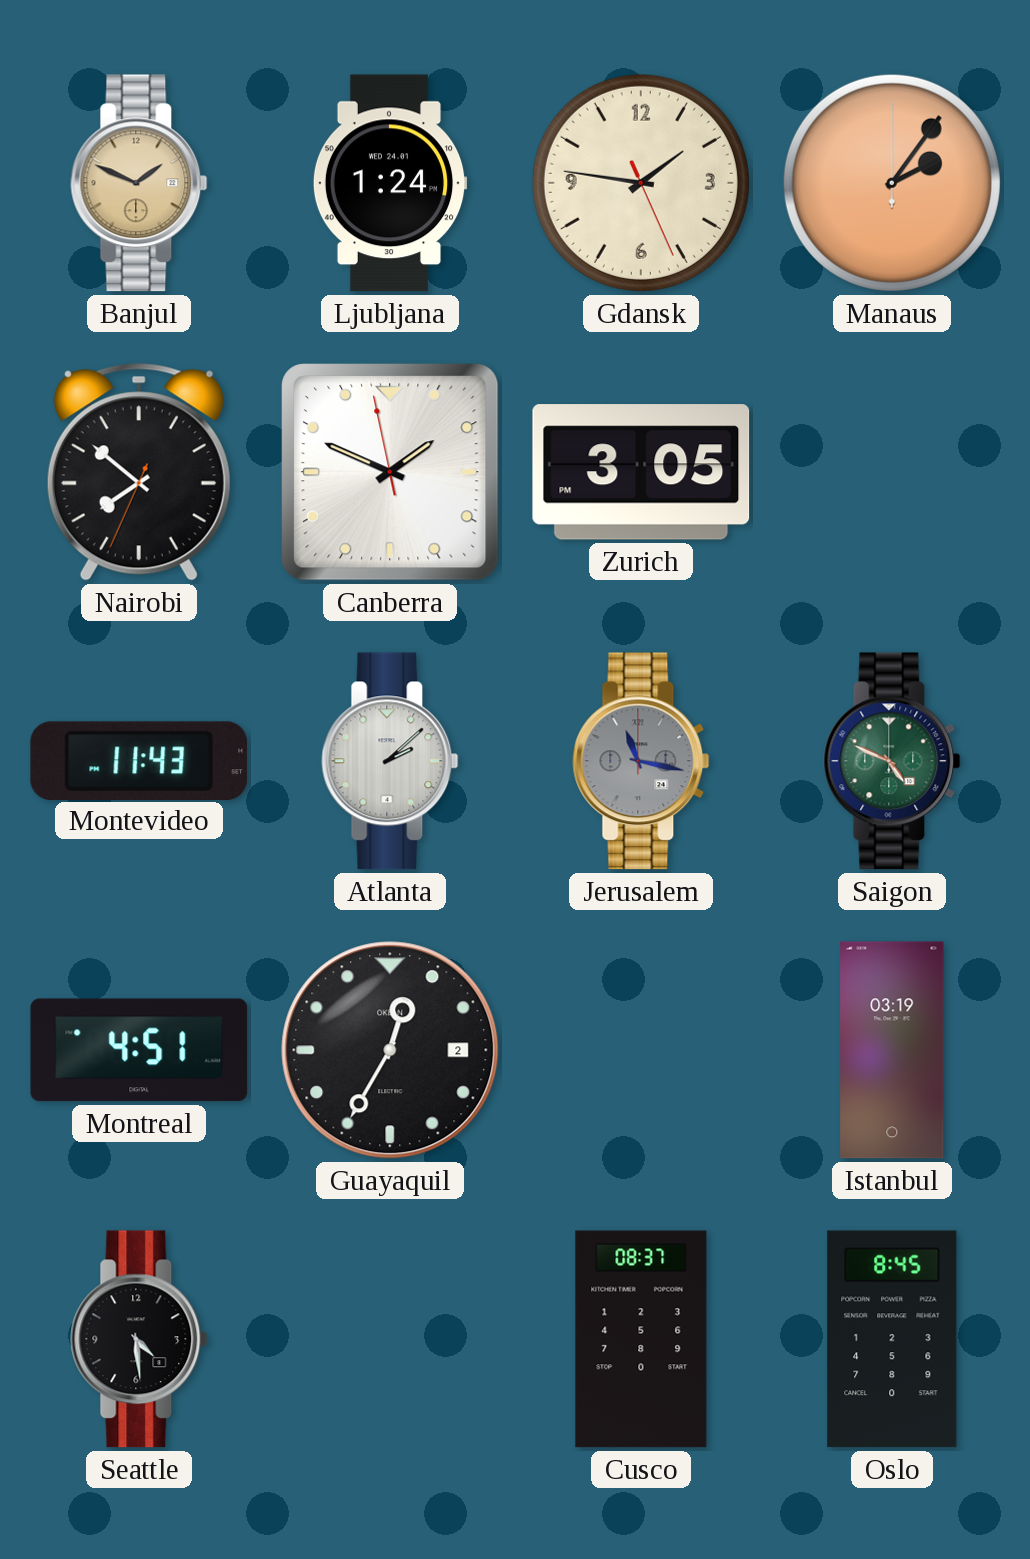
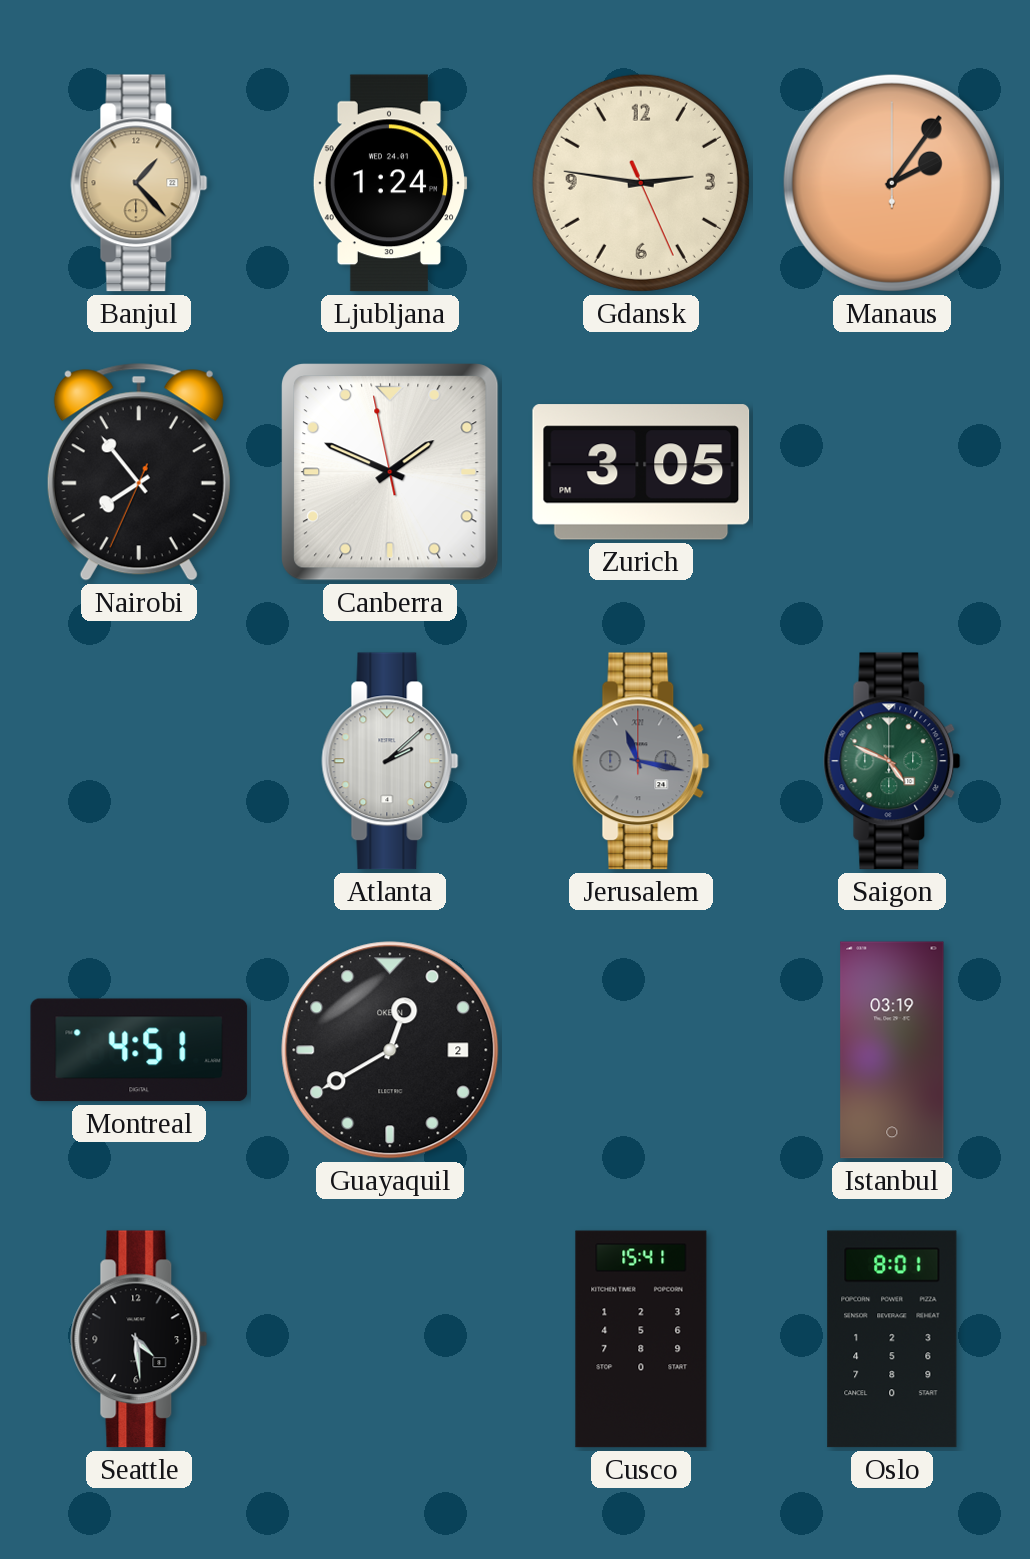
Banjul: 1:49 -> 1:23
Gdansk: 1:46 -> 2:46
Nairobi: 7:51 -> 7:53
Montevideo: 11:43 -> none
Guayaquil: 12:35 -> 12:40
Cusco: 08:37 -> 15:41
Oslo: 8:45 -> 8:01
